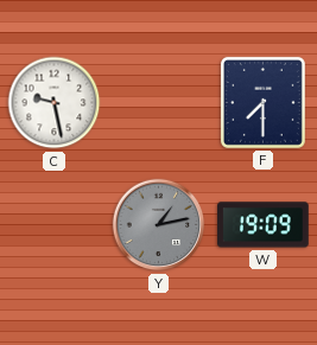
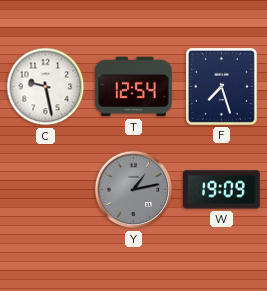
T: none -> 12:54
F: 7:30 -> 7:27
